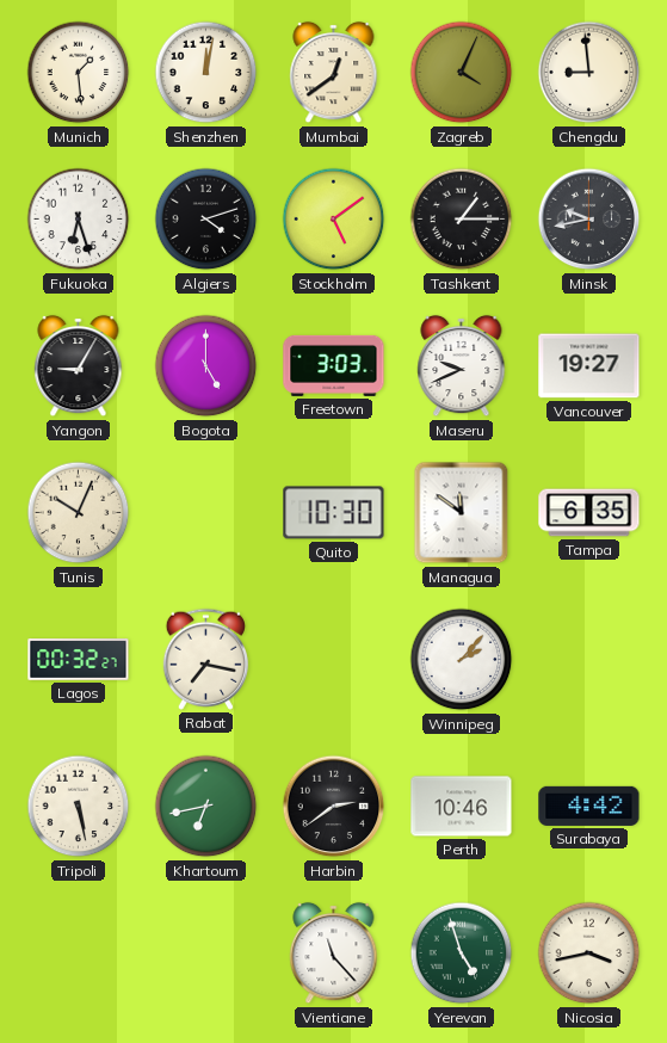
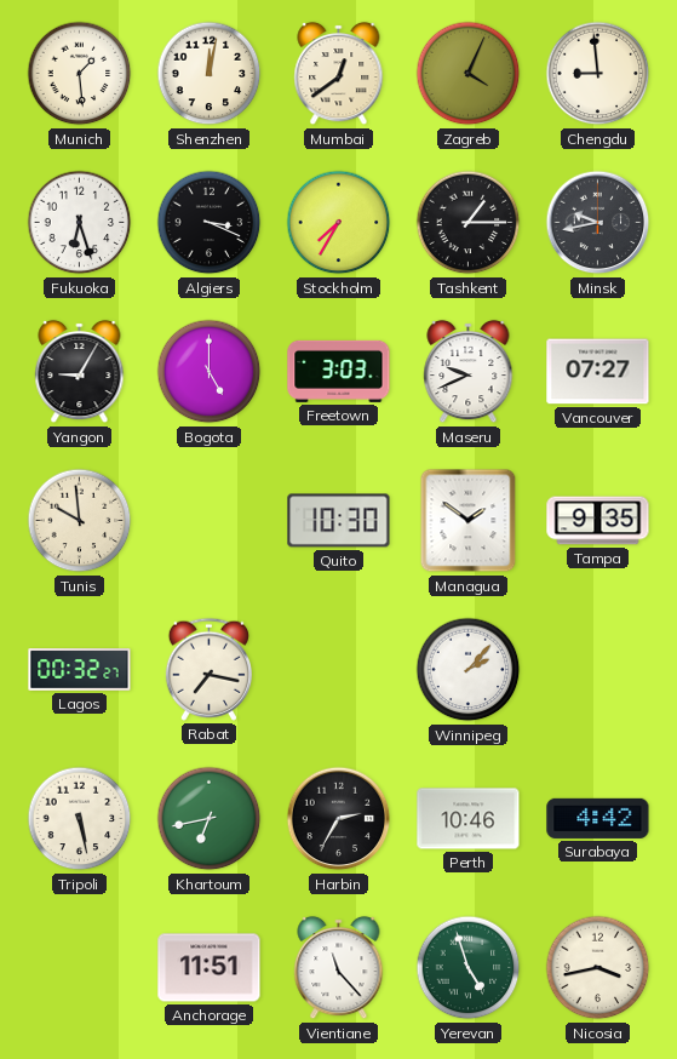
Algiers: 4:12 -> 3:19
Stockholm: 5:09 -> 7:35
Vancouver: 19:27 -> 07:27
Tunis: 10:04 -> 9:59
Managua: 11:51 -> 1:51
Tampa: 6:35 -> 9:35
Harbin: 2:39 -> 2:35
Anchorage: none -> 11:51
